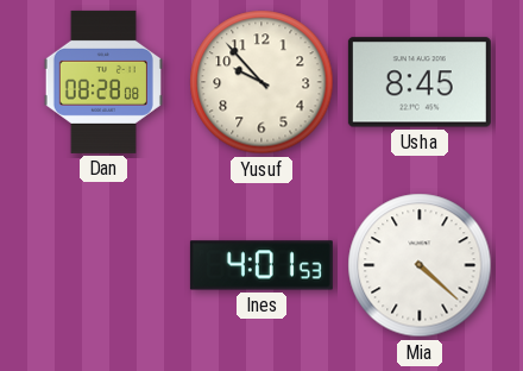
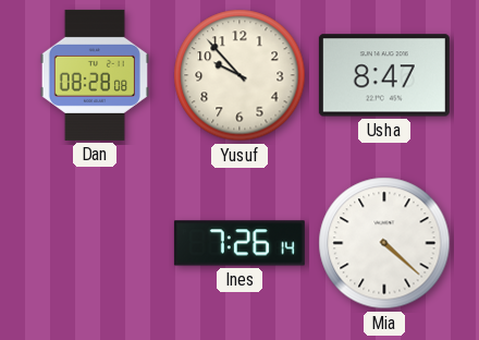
Usha: 8:45 -> 8:47
Ines: 4:01 -> 7:26
